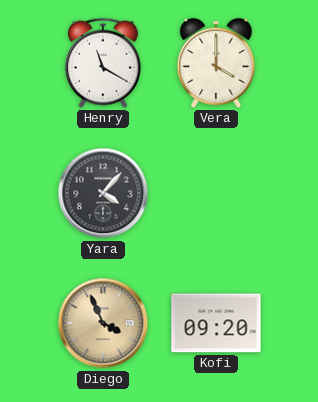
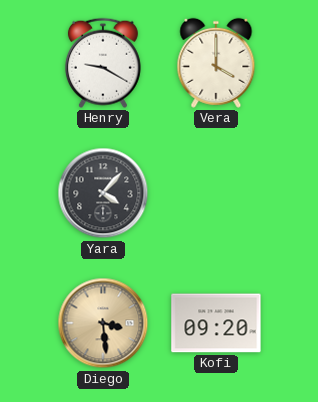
Henry: 11:20 -> 9:20
Diego: 3:56 -> 3:29
